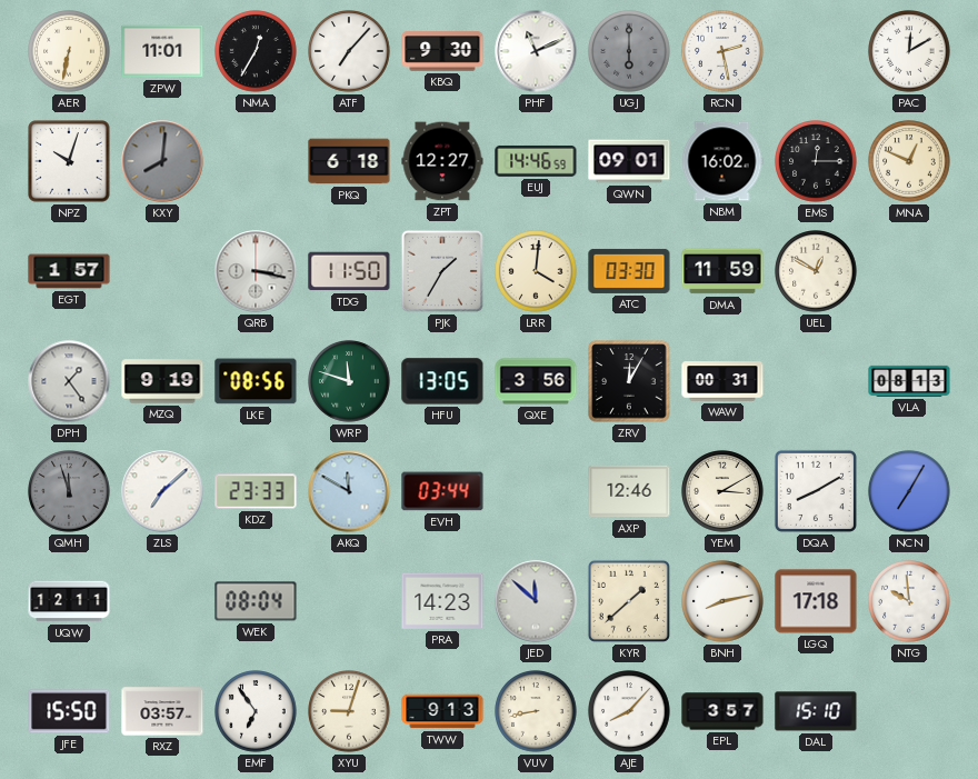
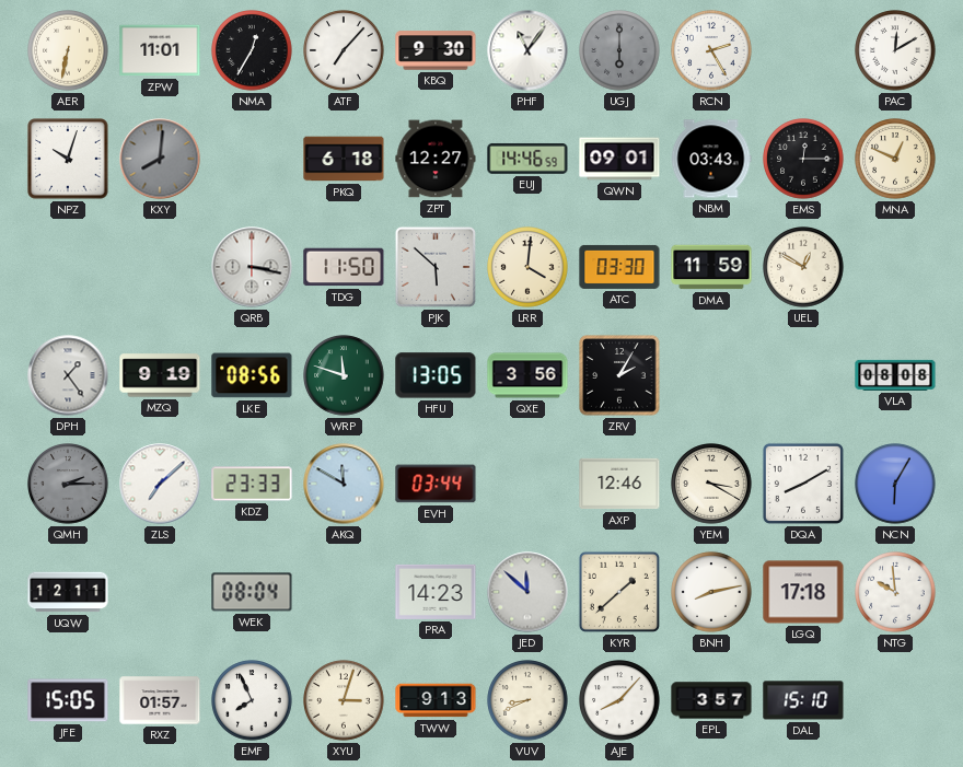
PHF: 11:11 -> 11:06
RCN: 2:28 -> 2:25
NBM: 16:02 -> 03:43
EGT: 1:57 -> none
PJK: 1:35 -> 5:52
ZRV: 12:05 -> 2:05
WAW: 00:31 -> none
VLA: 08:13 -> 08:08
QMH: 11:57 -> 2:15
YEM: 3:10 -> 3:20
NCN: 7:05 -> 6:05
JFE: 15:50 -> 15:05
RXZ: 03:57 -> 01:57
EMF: 6:54 -> 7:56
XYU: 9:03 -> 3:03
VUV: 8:43 -> 8:41
